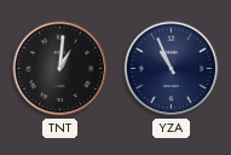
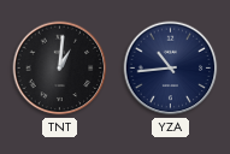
YZA: 10:56 -> 10:44
